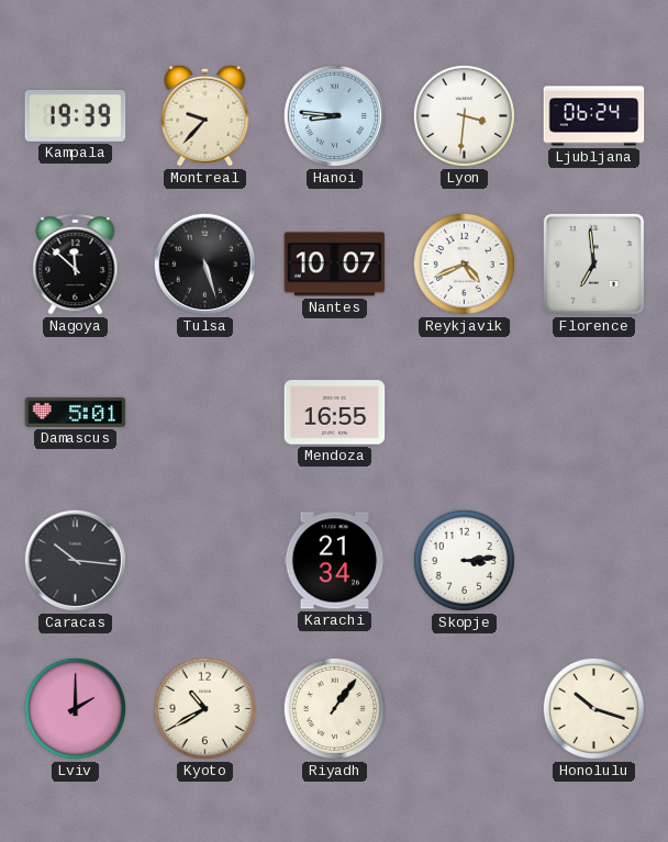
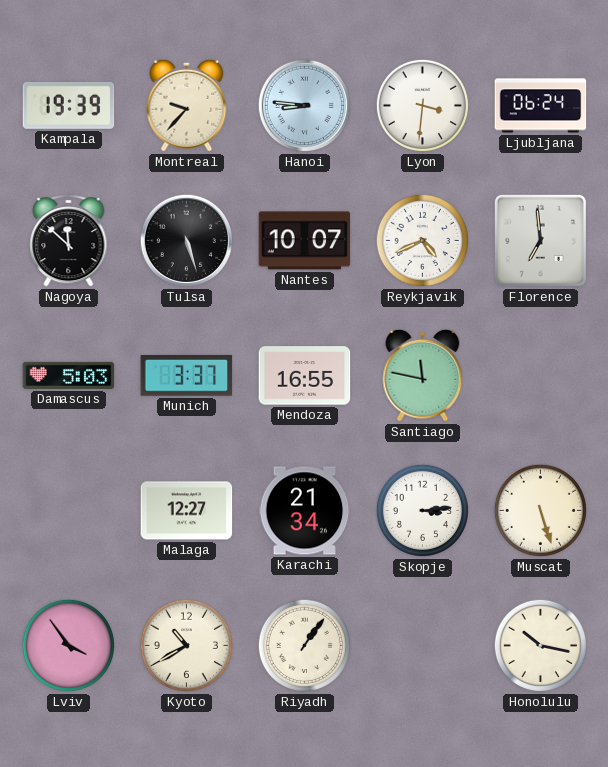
Damascus: 5:01 -> 5:03
Munich: none -> 3:37
Santiago: none -> 11:47
Caracas: 10:16 -> none
Malaga: none -> 12:27
Muscat: none -> 5:27
Lviv: 2:00 -> 3:54
Honolulu: 10:18 -> 10:17
